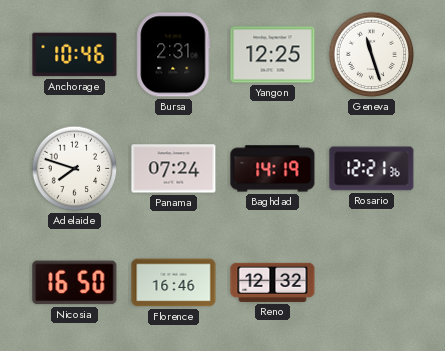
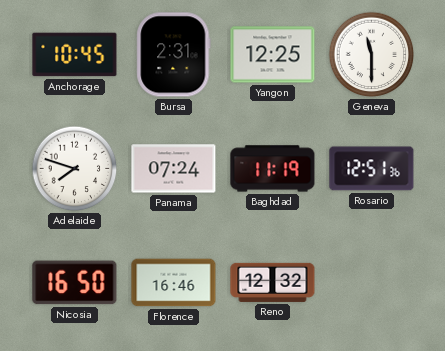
Anchorage: 10:46 -> 10:45
Geneva: 11:27 -> 11:30
Baghdad: 14:19 -> 11:19
Rosario: 12:21 -> 12:51
